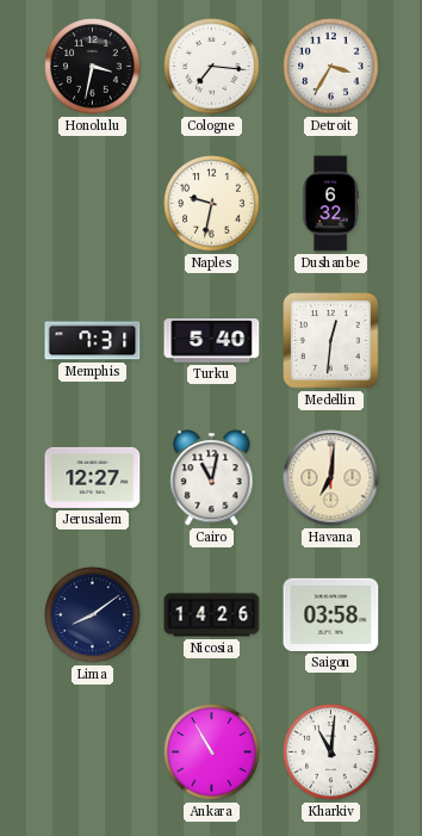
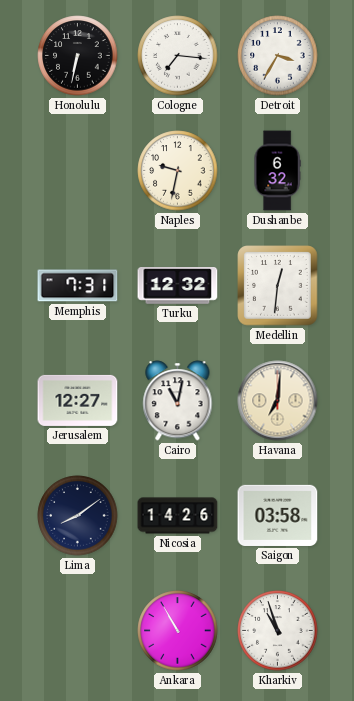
Honolulu: 3:32 -> 6:32
Turku: 5:40 -> 12:32
Kharkiv: 11:01 -> 10:57
